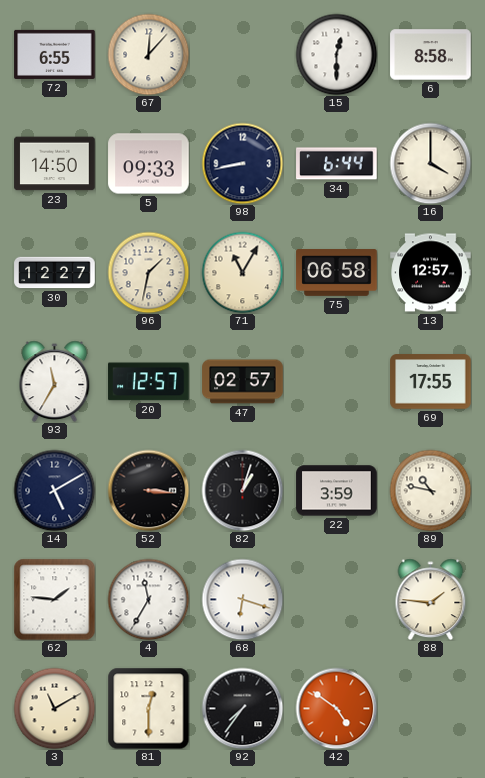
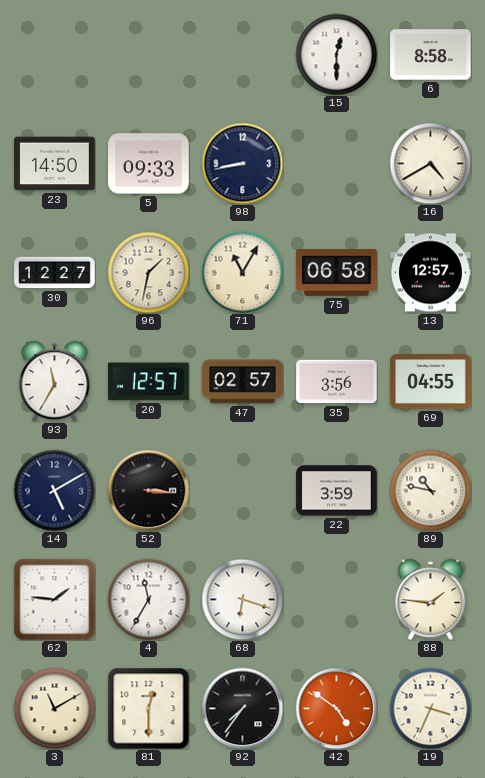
72: 6:55 -> none
67: 12:07 -> none
34: 6:44 -> none
16: 4:00 -> 4:40
35: none -> 3:56
69: 17:55 -> 04:55
82: 1:03 -> none
19: none -> 3:34
